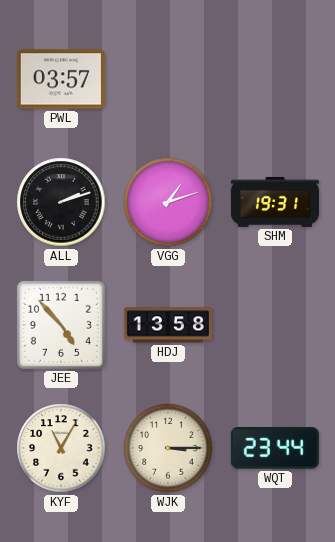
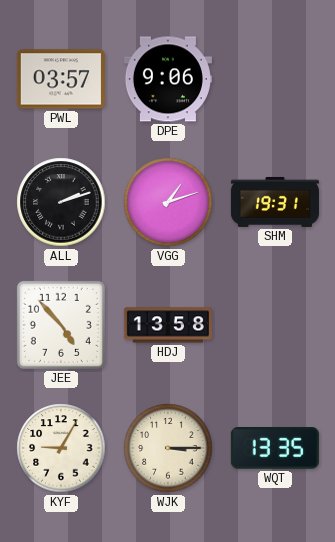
DPE: none -> 9:06
KYF: 11:05 -> 9:05
WQT: 23:44 -> 13:35
